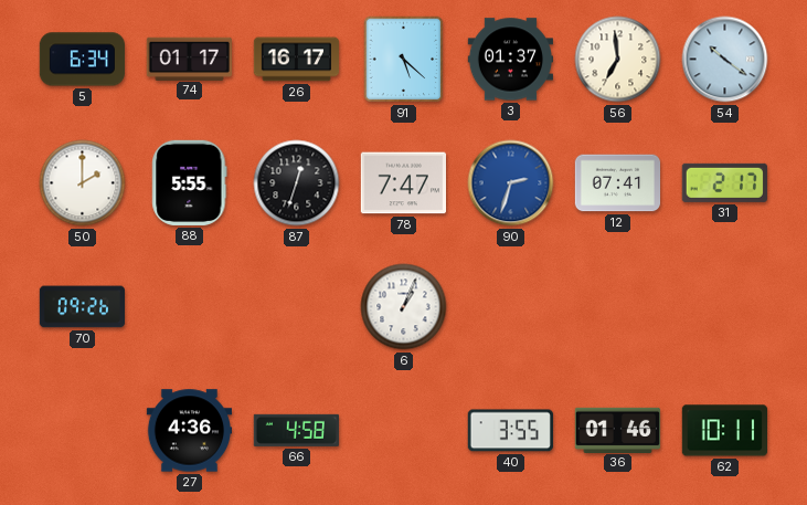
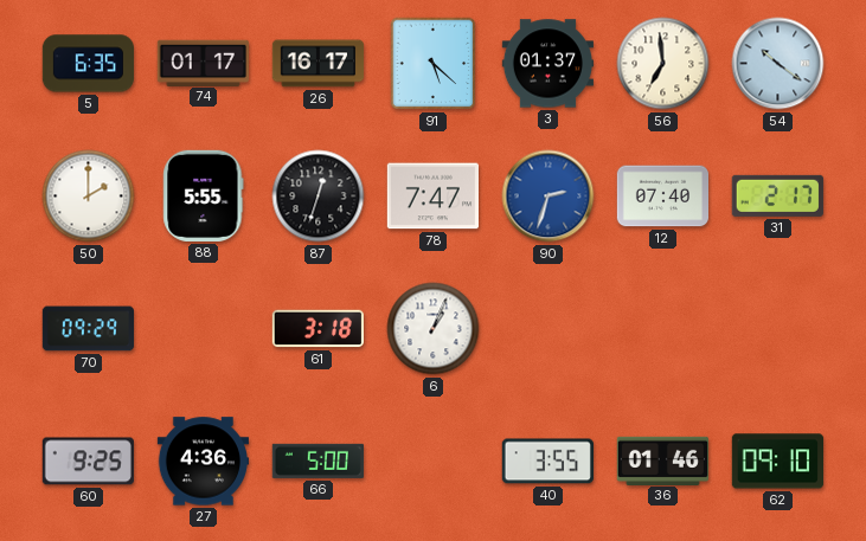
5: 6:34 -> 6:35
12: 07:41 -> 07:40
70: 09:26 -> 09:29
61: none -> 3:18
60: none -> 9:25
66: 4:58 -> 5:00
62: 10:11 -> 09:10
